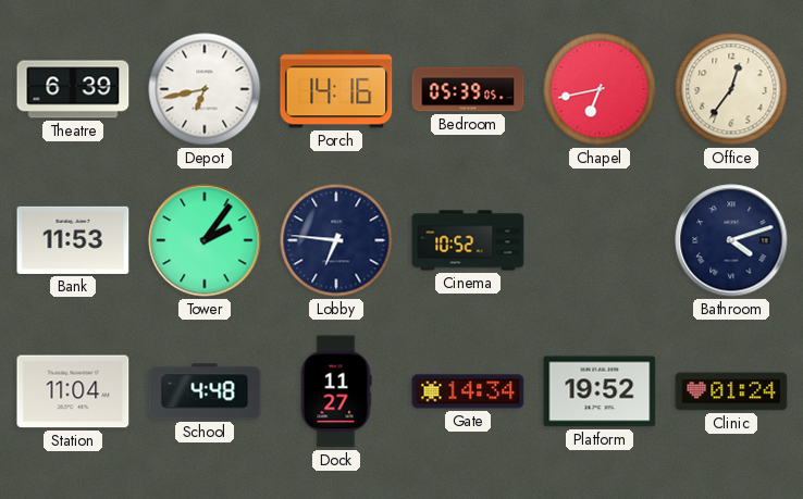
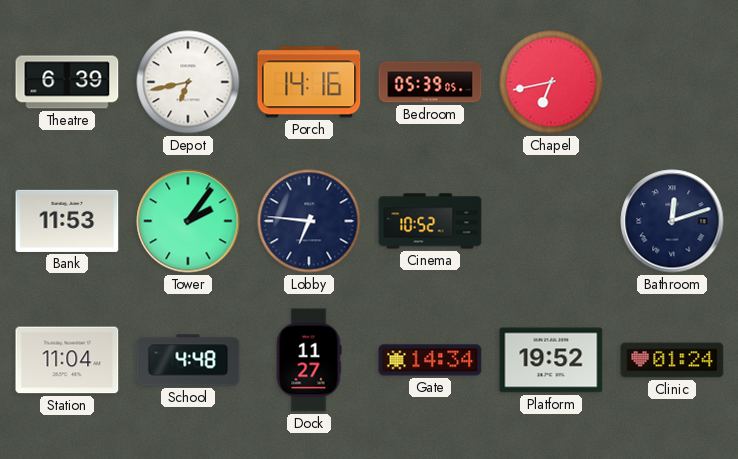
Office: 12:36 -> none
Bathroom: 4:12 -> 12:12
